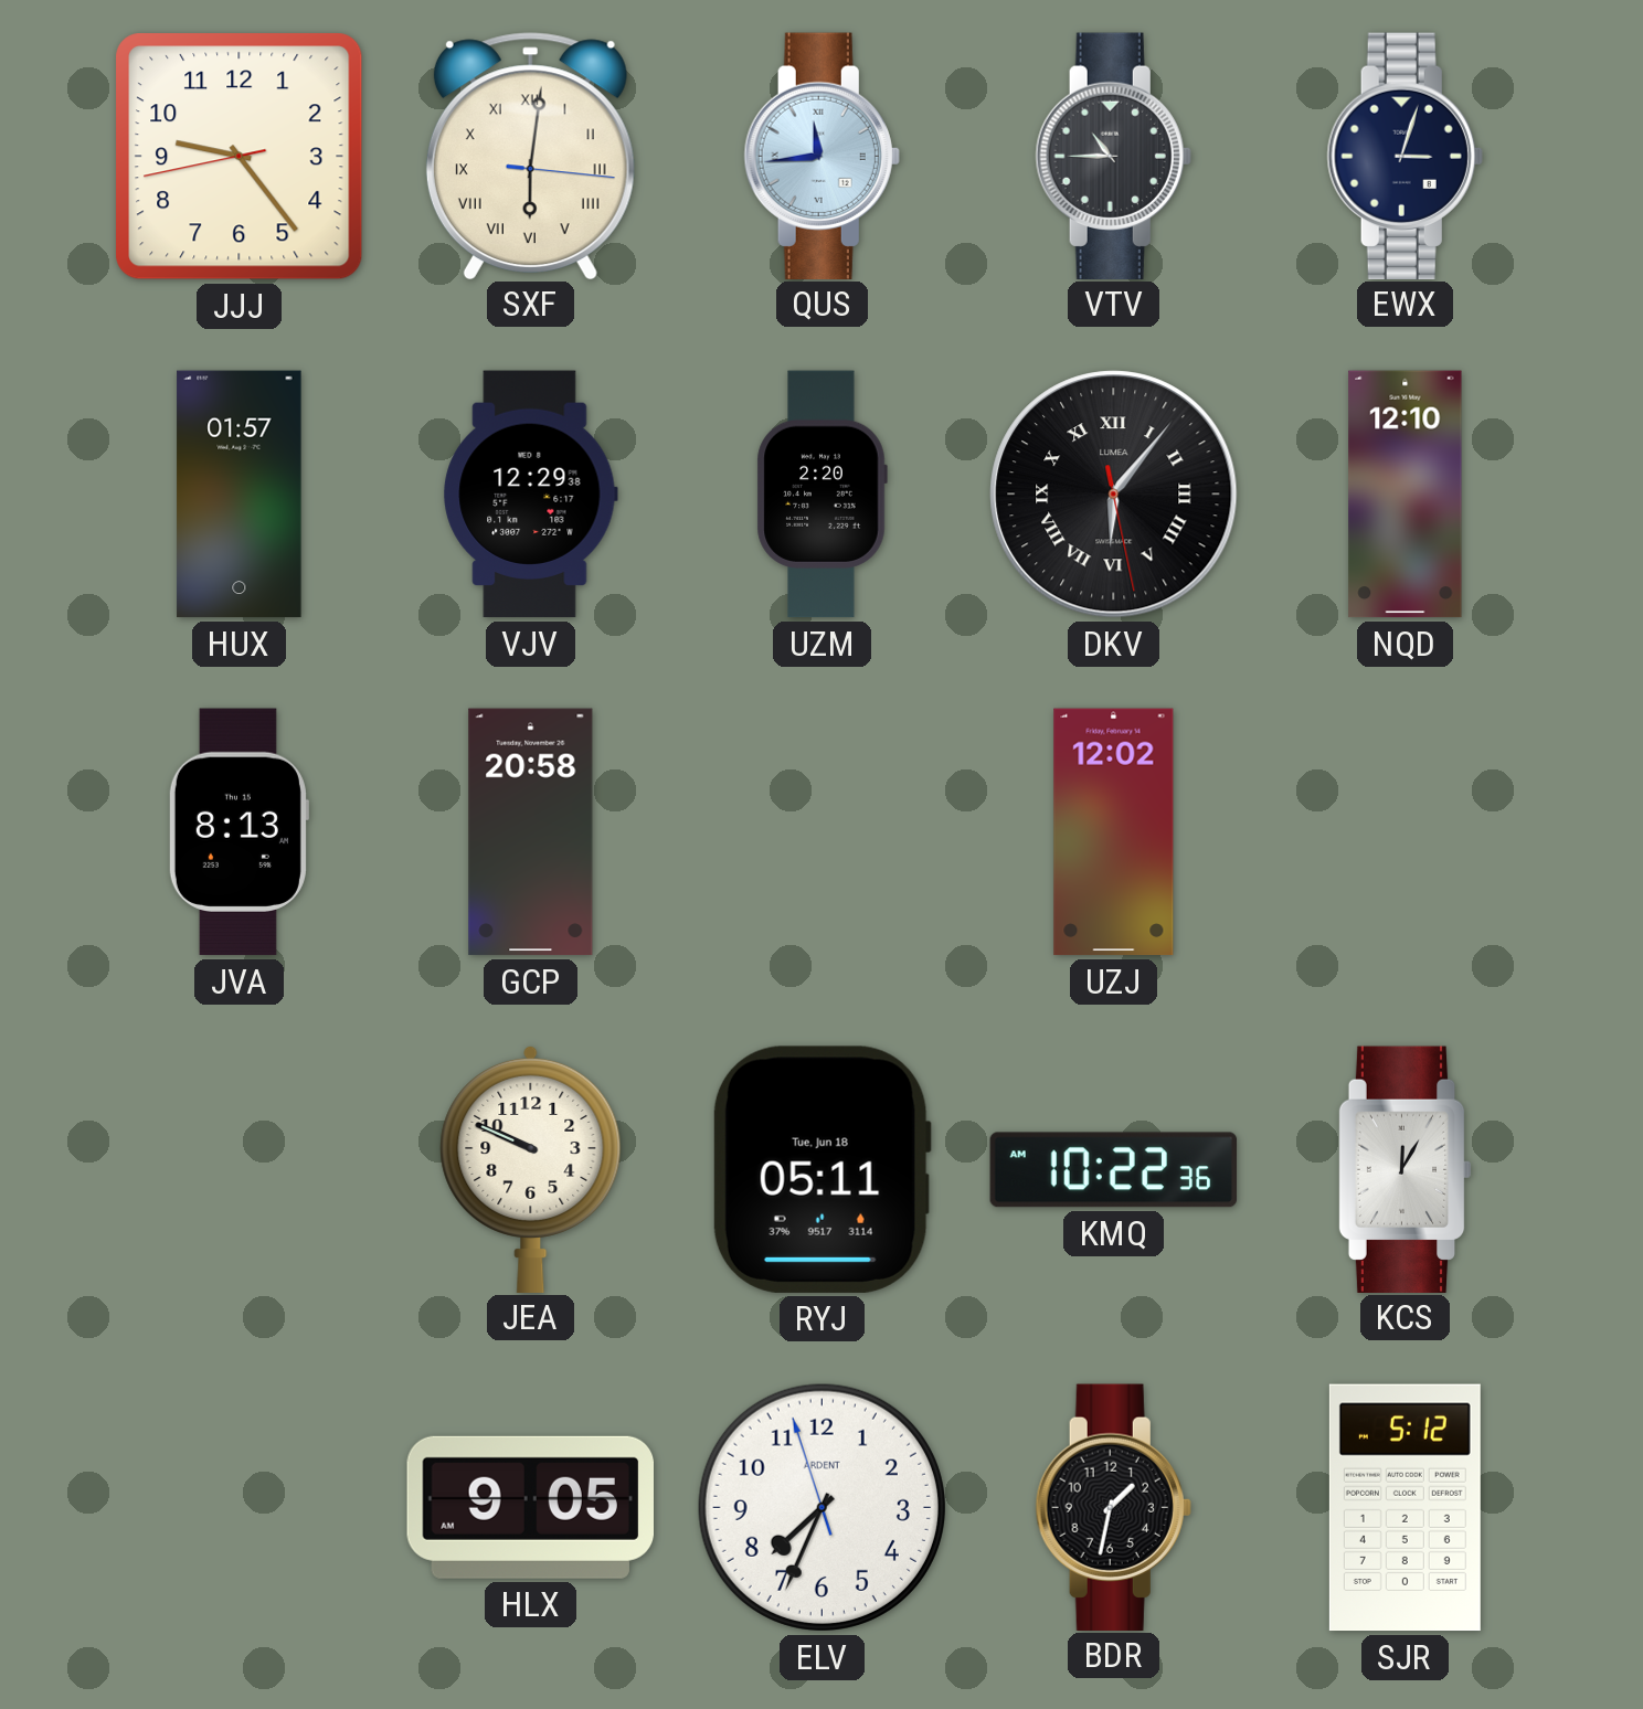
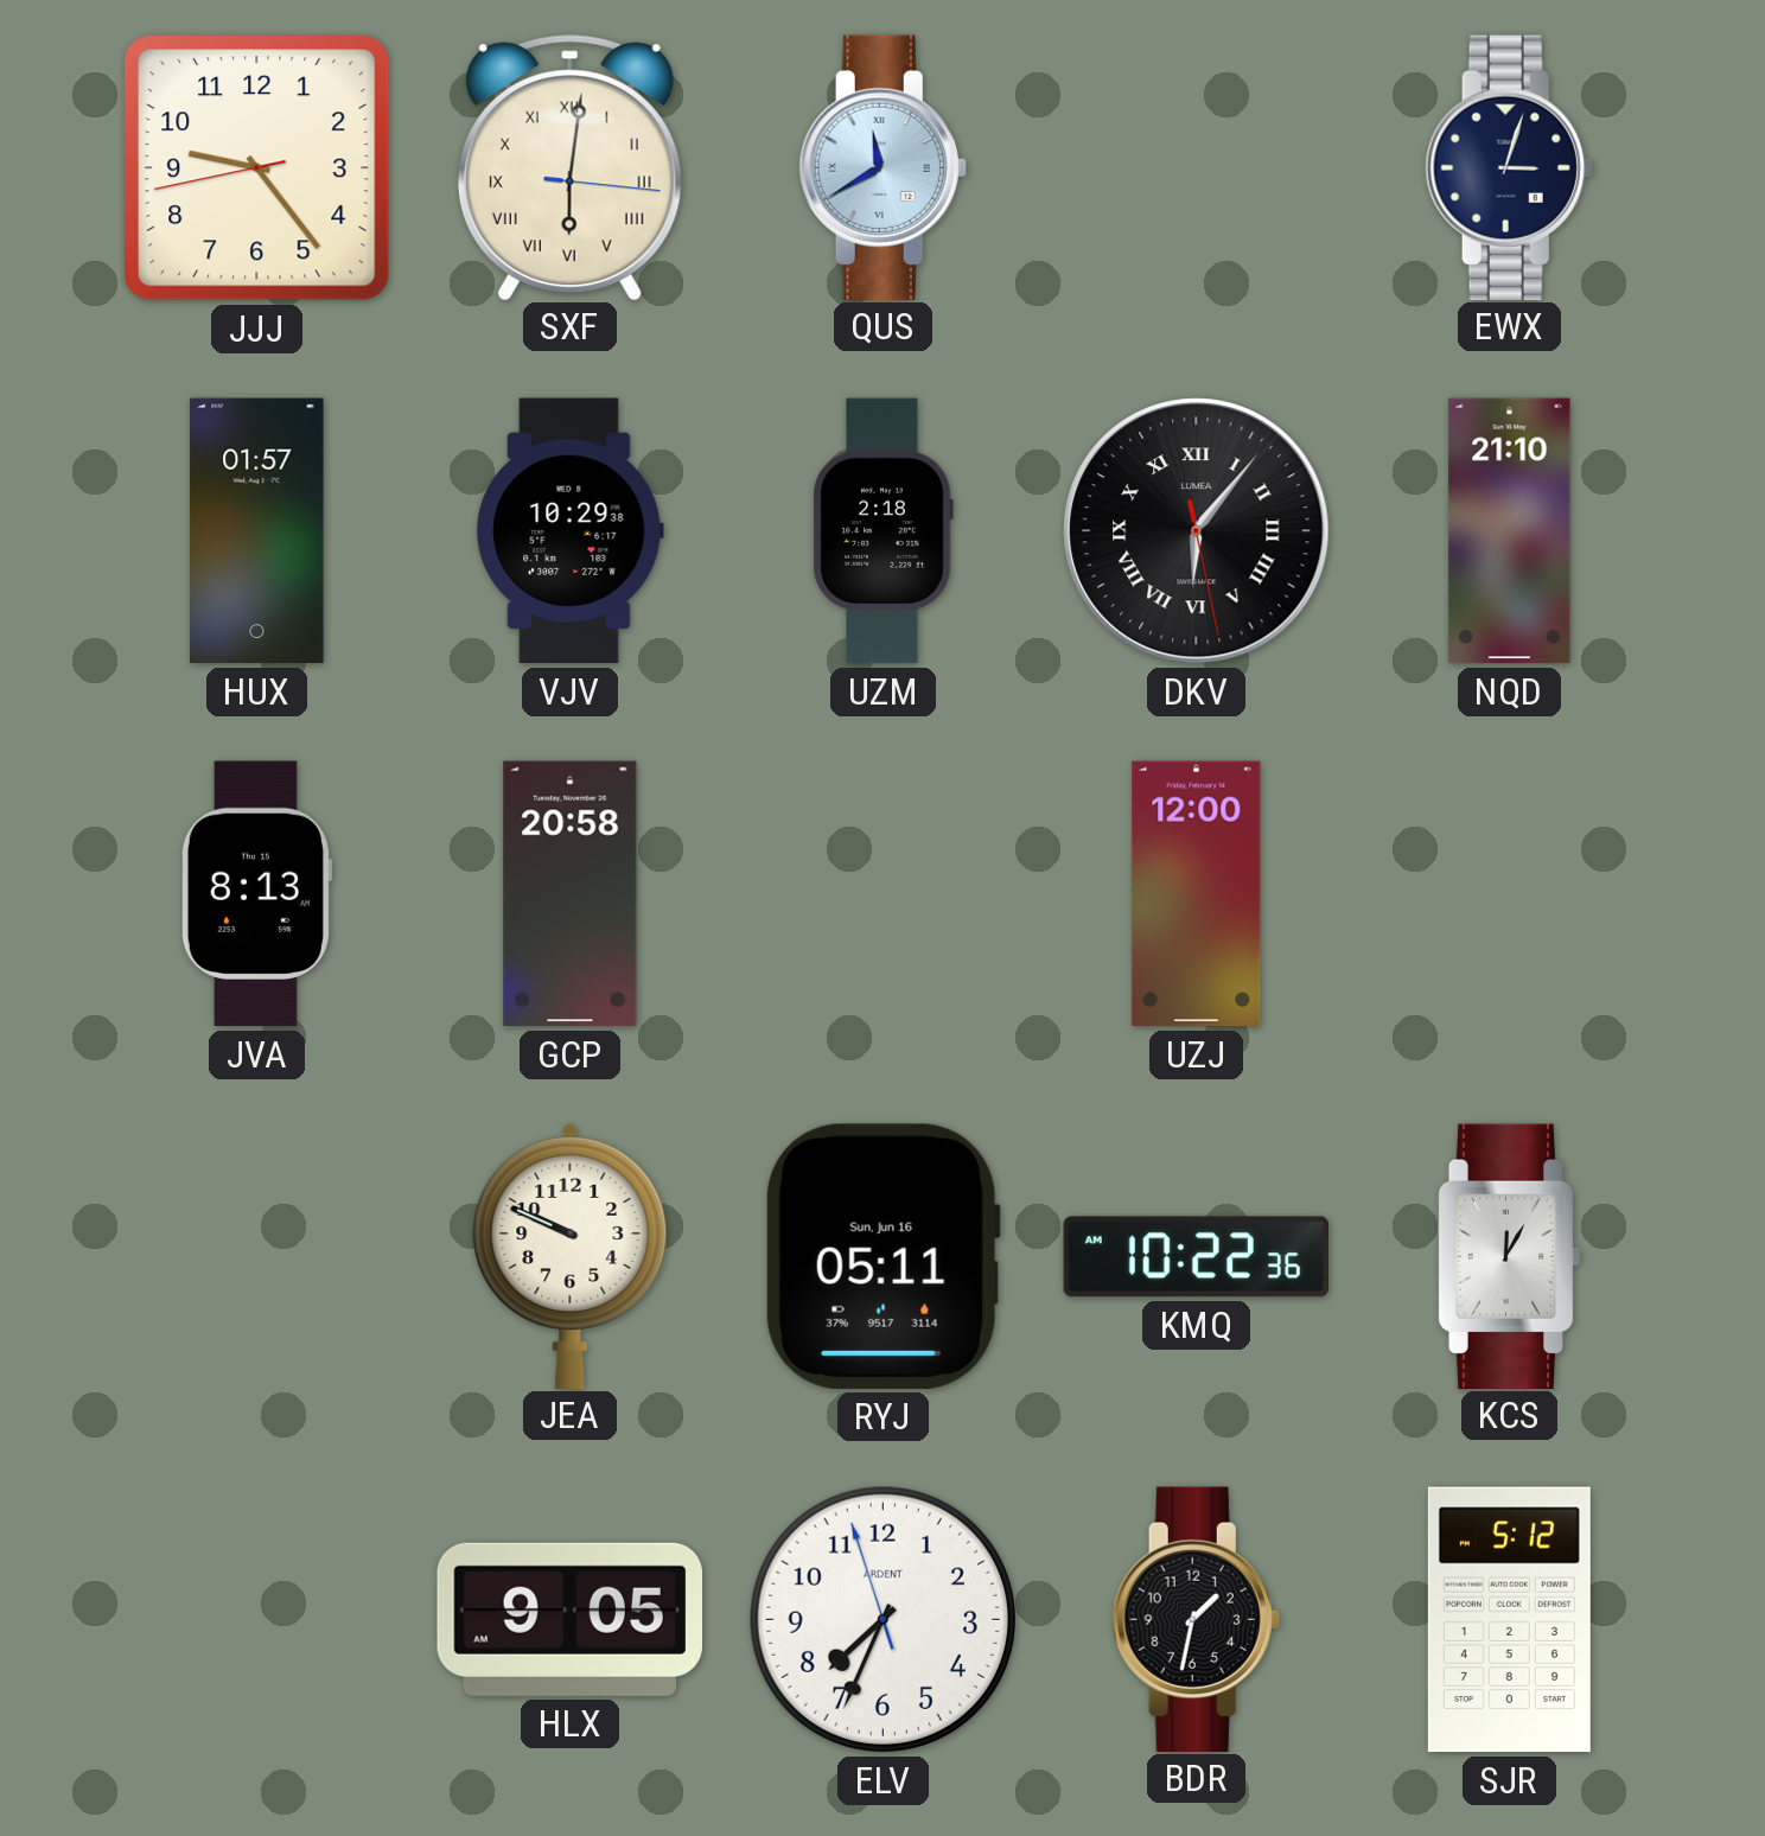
QUS: 11:44 -> 11:40
VTV: 10:45 -> none
VJV: 12:29 -> 10:29
UZM: 2:20 -> 2:18
NQD: 12:10 -> 21:10
UZJ: 12:02 -> 12:00
RYJ date: Tue, Jun 18 -> Sun, Jun 16
